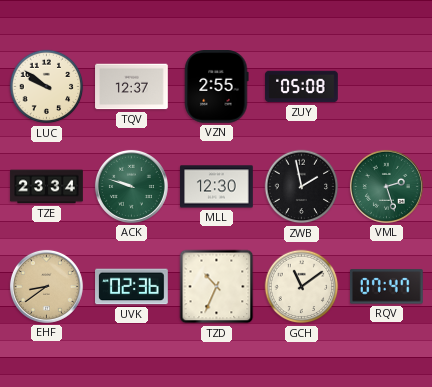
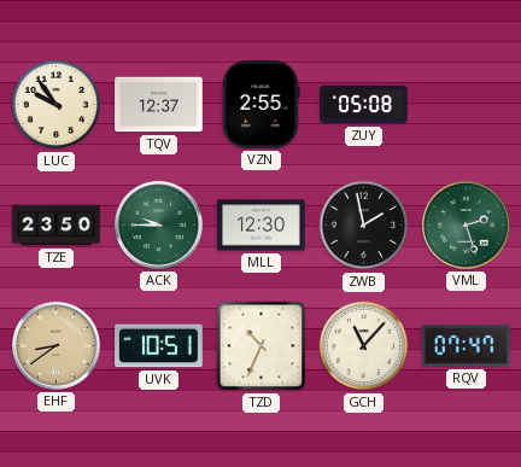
LUC: 9:51 -> 9:54
TZE: 23:34 -> 23:50
ACK: 9:48 -> 9:45
UVK: 02:36 -> 10:51
GCH: 11:09 -> 11:07
